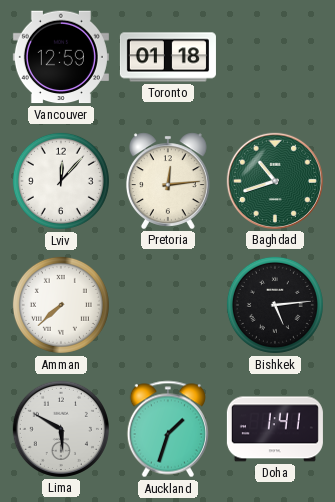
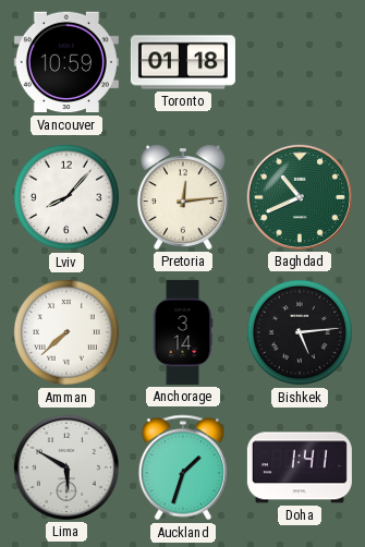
Vancouver: 12:59 -> 10:59
Lviv: 12:07 -> 8:07
Baghdad: 10:42 -> 10:41
Anchorage: none -> 3:14
